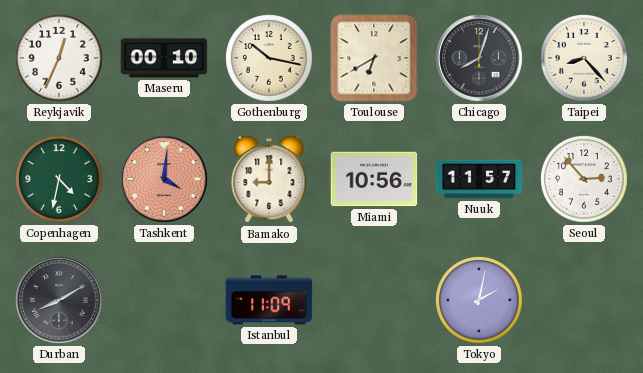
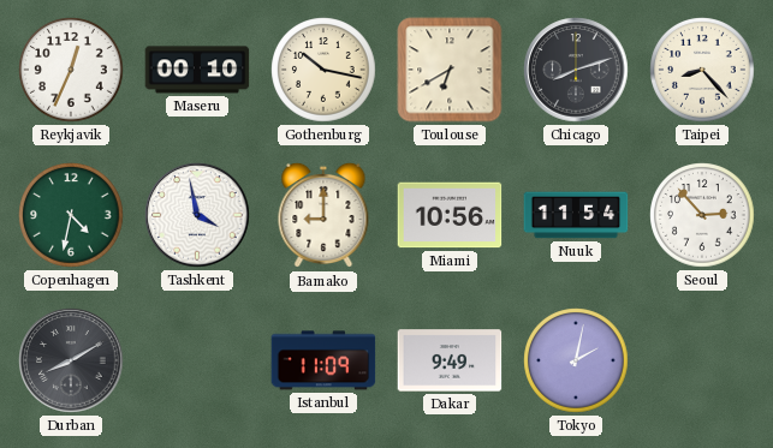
Chicago: 8:03 -> 8:12
Tashkent: 4:01 -> 3:58
Tashkent dial: salmon -> white
Nuuk: 11:57 -> 11:54
Dakar: none -> 9:49
